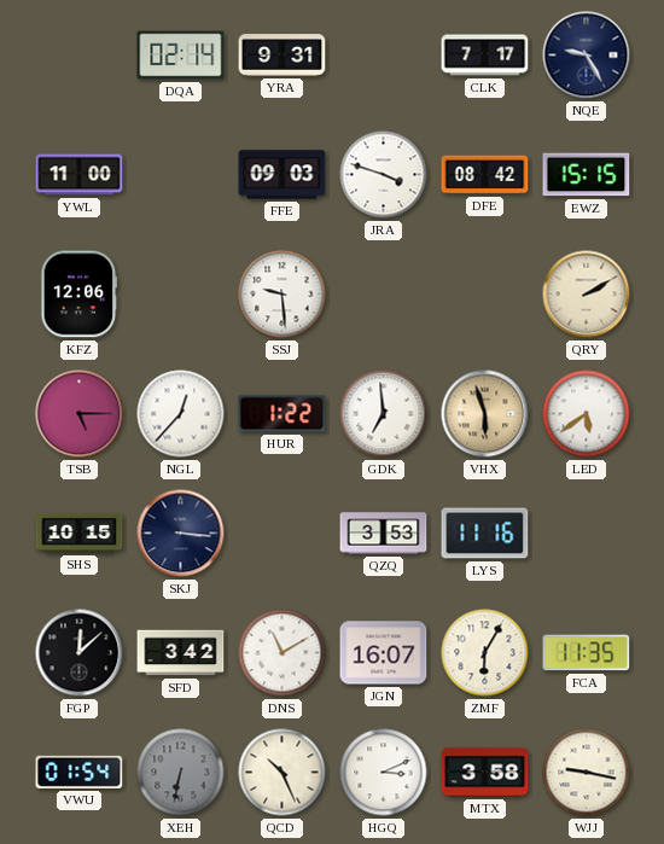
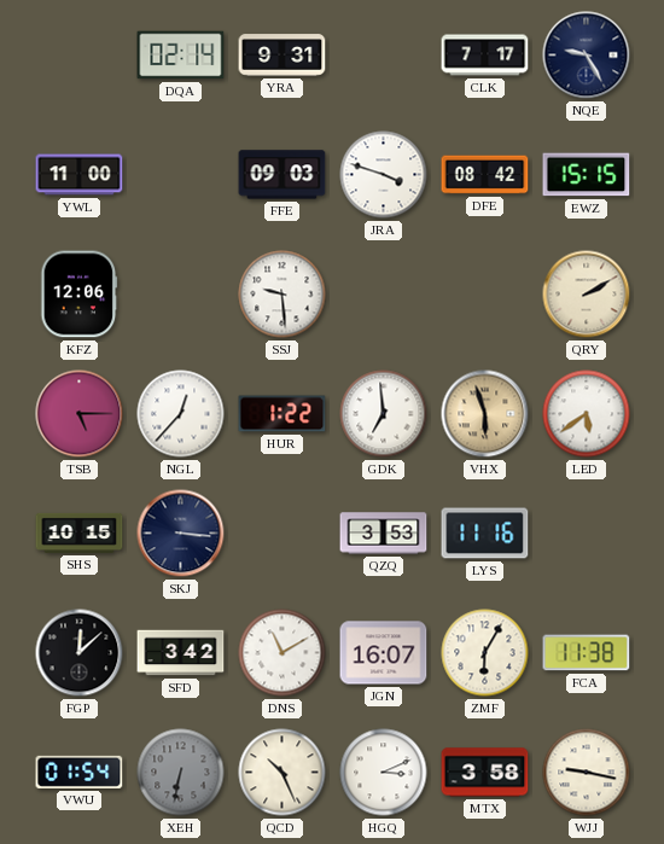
FCA: 11:35 -> 11:38
